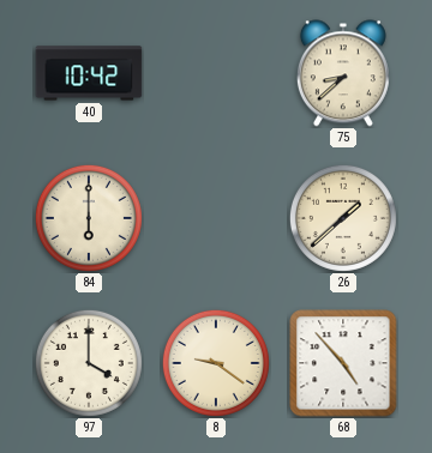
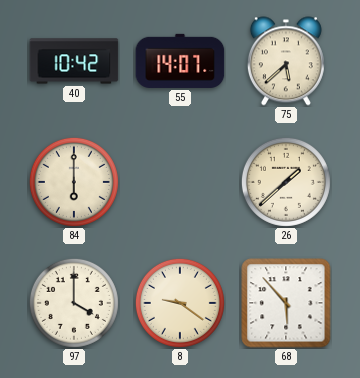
55: none -> 14:07
75: 8:38 -> 5:38
68: 4:53 -> 5:53
